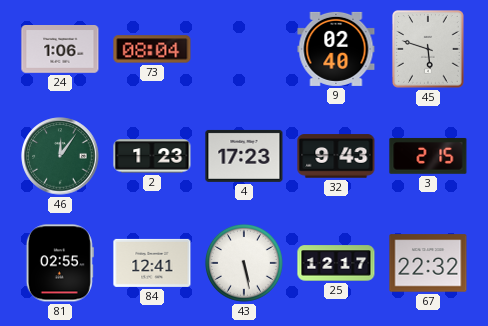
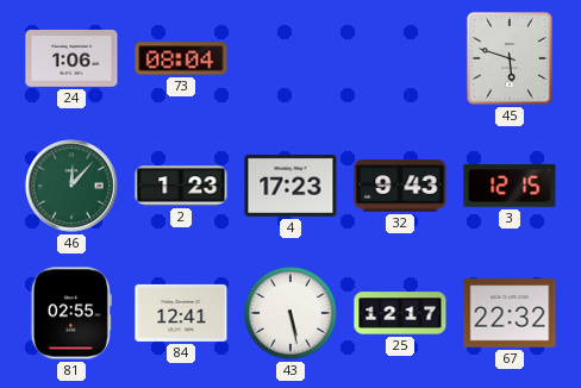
9: 02:40 -> none
46: 12:06 -> 12:07
3: 2:15 -> 12:15
